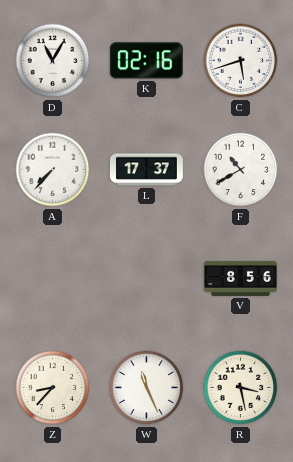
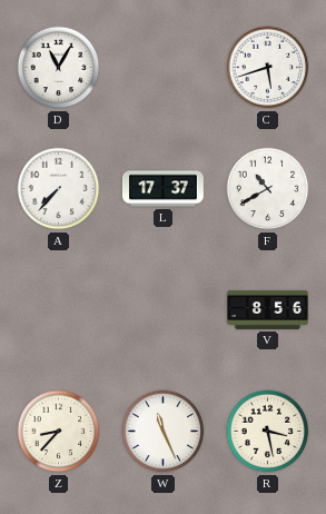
K: 02:16 -> none
